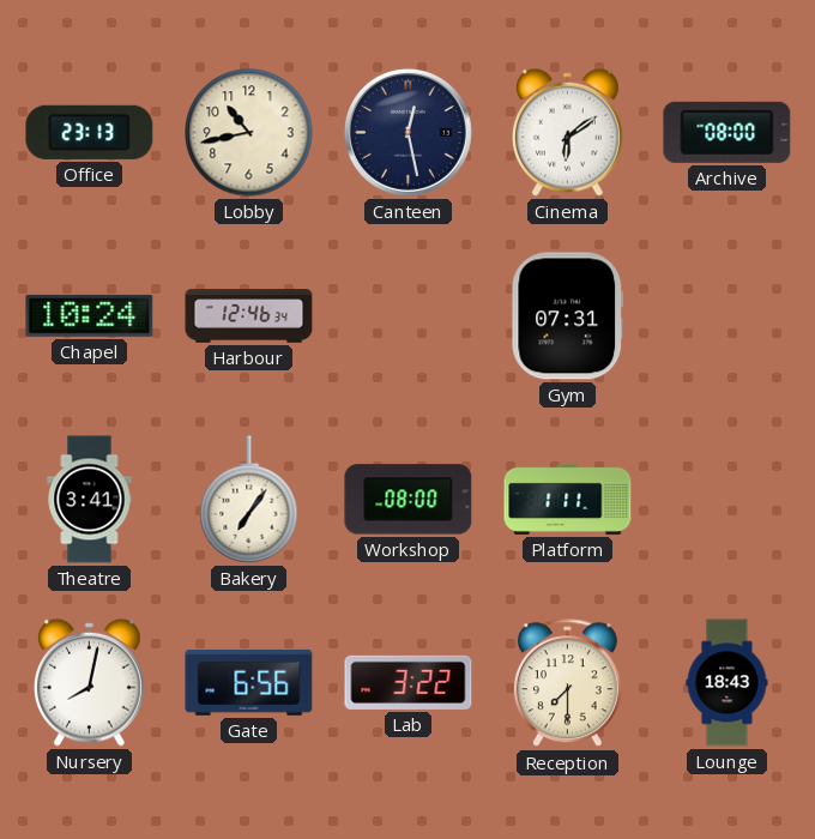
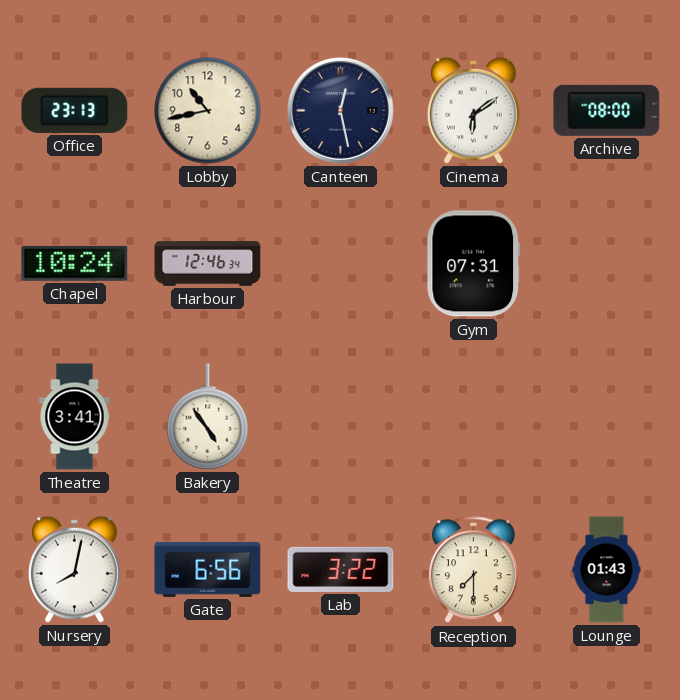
Bakery: 7:06 -> 4:54
Workshop: 08:00 -> none
Platform: 1:11 -> none
Lounge: 18:43 -> 01:43
